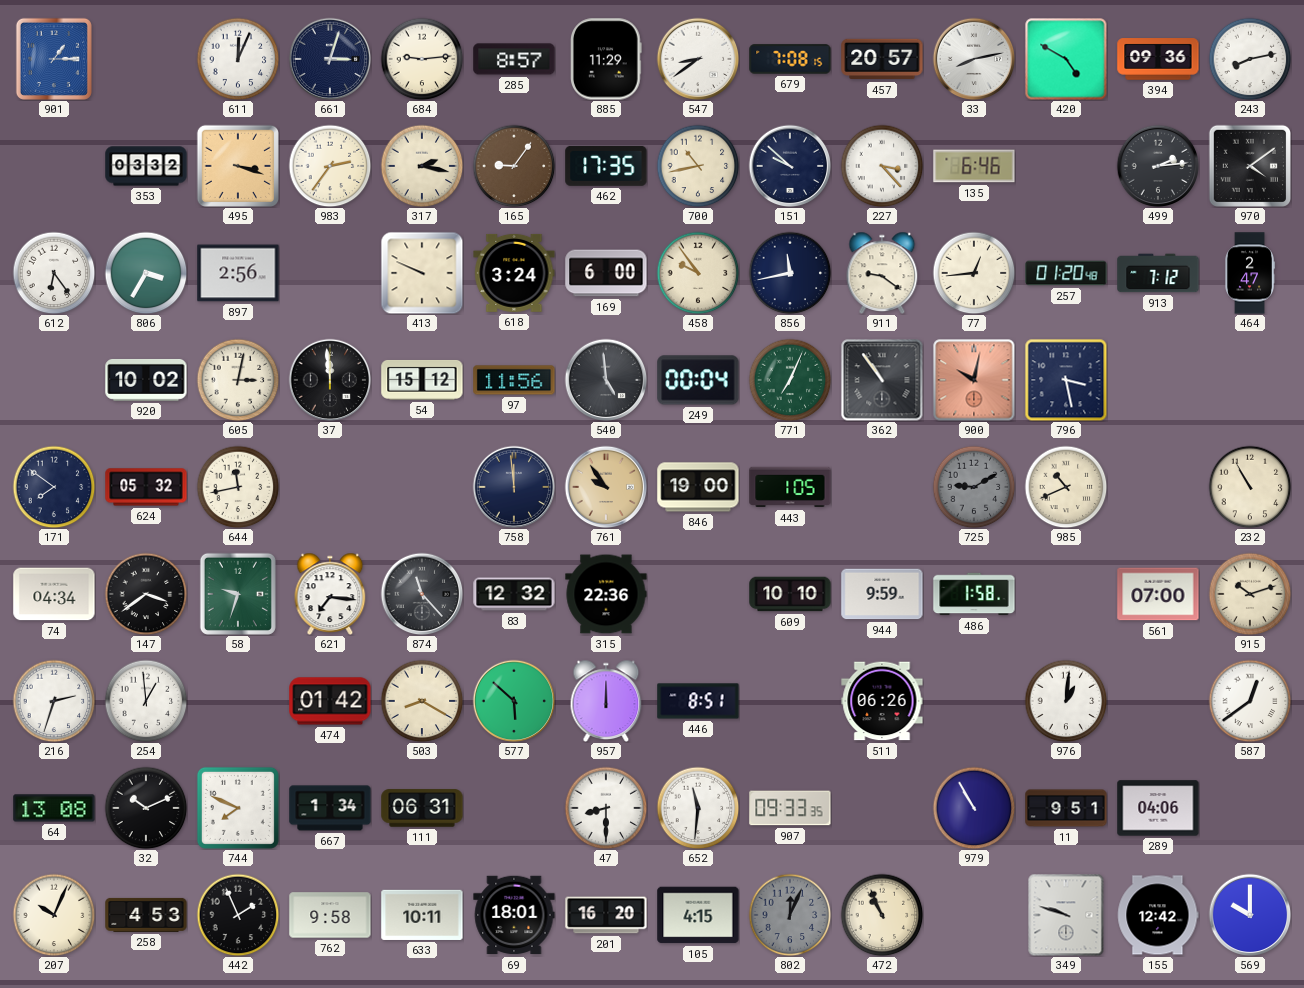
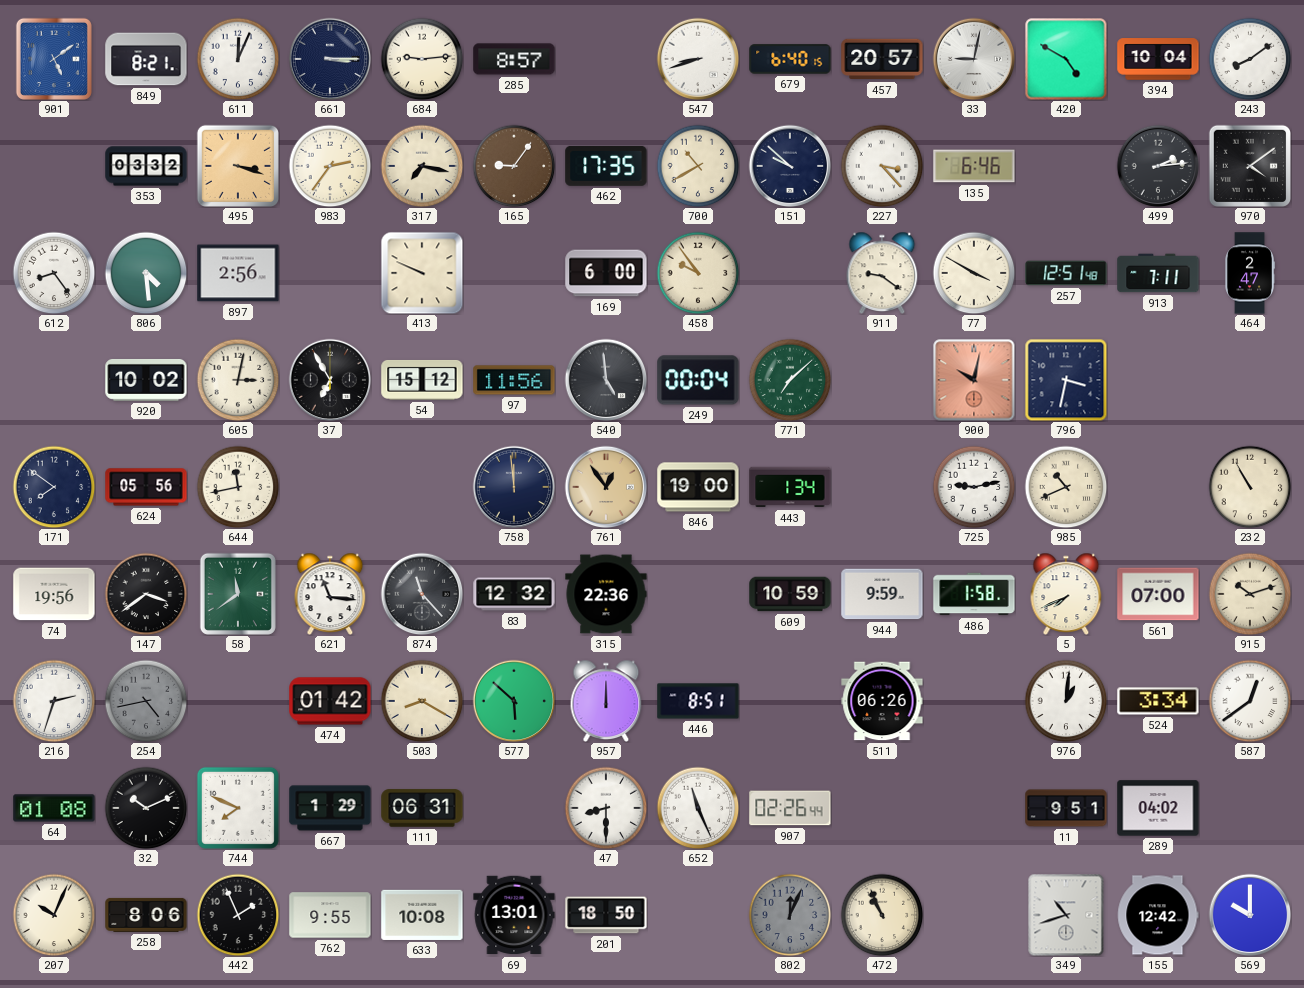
901: 1:15 -> 5:09
849: none -> 8:21
661: 3:03 -> 3:15
885: 11:29 -> none
547: 8:39 -> 8:42
679: 7:08 -> 6:40
33: 8:13 -> 9:02
394: 09:36 -> 10:04
243: 8:13 -> 8:09
317: 2:17 -> 7:17
700: 10:43 -> 10:40
612: 6:24 -> 8:24
806: 3:35 -> 4:29
618: 3:24 -> none
856: 11:43 -> none
77: 12:44 -> 3:50
257: 01:20 -> 12:51
913: 7:12 -> 7:11
37: 11:59 -> 6:55
771: 7:04 -> 7:08
362: 10:54 -> none
796: 3:28 -> 3:32
624: 05:32 -> 05:56
761: 9:54 -> 12:54
443: 1:05 -> 1:34
725: 9:10 -> 9:13
725 dial: grey -> white
74: 04:34 -> 19:56
58: 9:33 -> 11:39
621: 7:16 -> 11:16
609: 10:10 -> 10:59
5: none -> 7:41
254: 12:59 -> 4:43
254 dial: white -> grey
524: none -> 3:34
64: 13:08 -> 01:08
667: 1:34 -> 1:29
652: 11:31 -> 11:26
907: 09:33 -> 02:26
979: 10:55 -> none
289: 04:06 -> 04:02
258: 4:53 -> 8:06
762: 9:58 -> 9:55
633: 10:11 -> 10:08
69: 18:01 -> 13:01
201: 16:20 -> 18:50
105: 4:15 -> none
349: 9:48 -> 10:42
